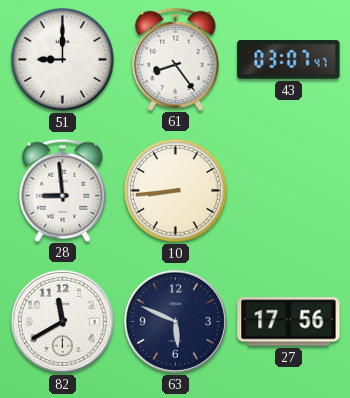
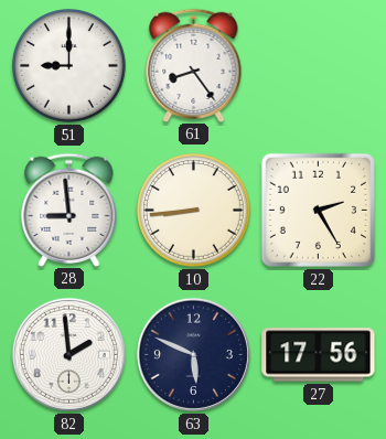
43: 03:07 -> none
22: none -> 2:25
82: 11:40 -> 1:59
